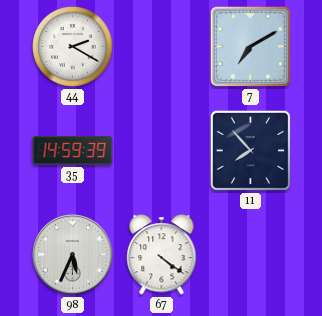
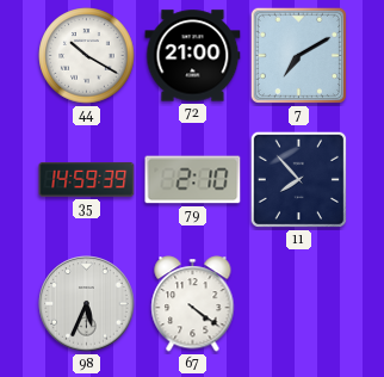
44: 2:20 -> 10:20
72: none -> 21:00
79: none -> 2:10
